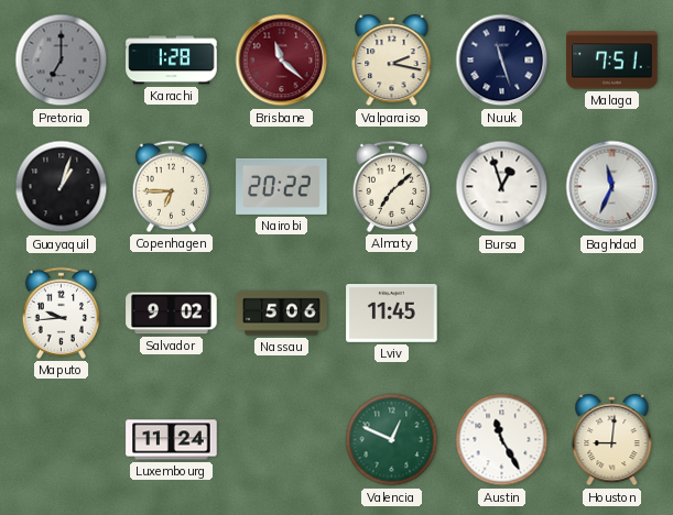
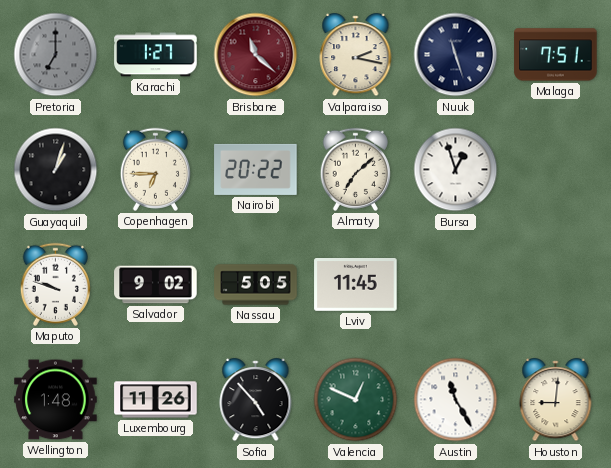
Karachi: 1:28 -> 1:27
Baghdad: 11:34 -> none
Maputo: 9:44 -> 9:48
Nassau: 5:06 -> 5:05
Wellington: none -> 1:48
Luxembourg: 11:24 -> 11:26
Sofia: none -> 4:53
